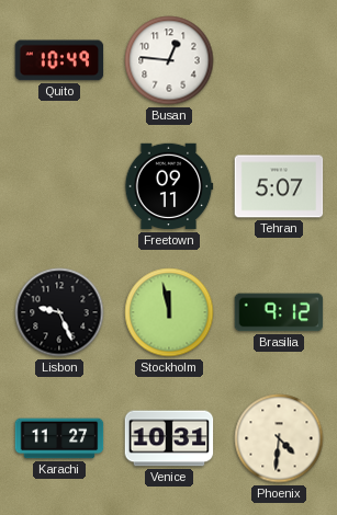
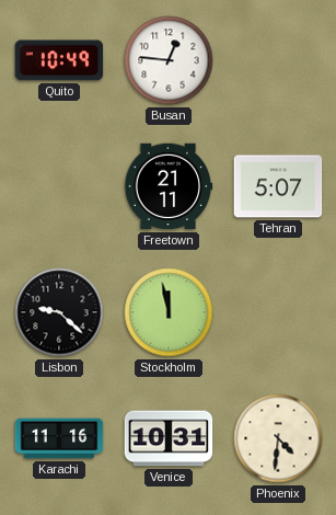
Freetown: 09:11 -> 21:11
Lisbon: 9:26 -> 9:22
Brasilia: 9:12 -> none
Karachi: 11:27 -> 11:16
